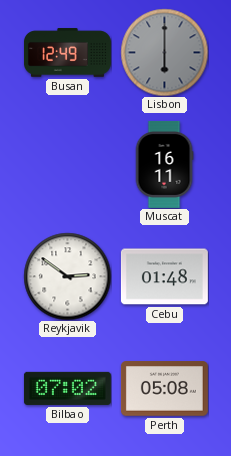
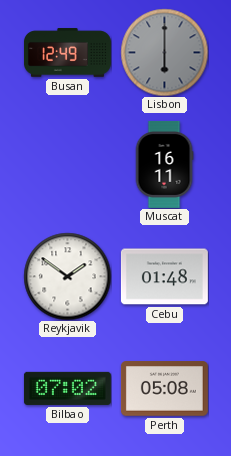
Reykjavik: 2:51 -> 1:51
